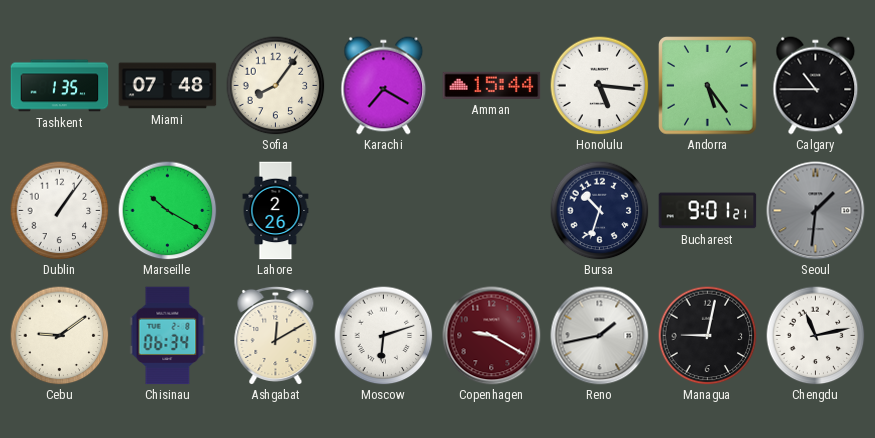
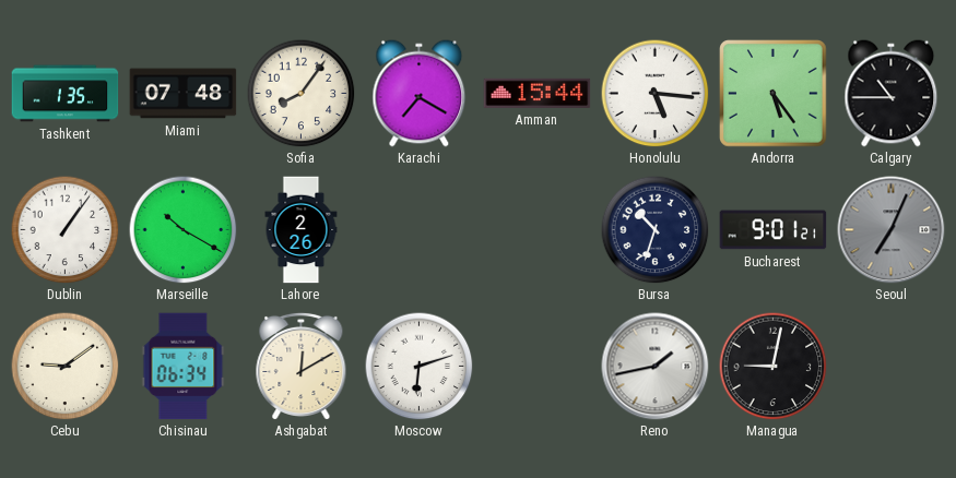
Seoul: 1:31 -> 7:04
Copenhagen: 9:20 -> none
Chengdu: 11:13 -> none
